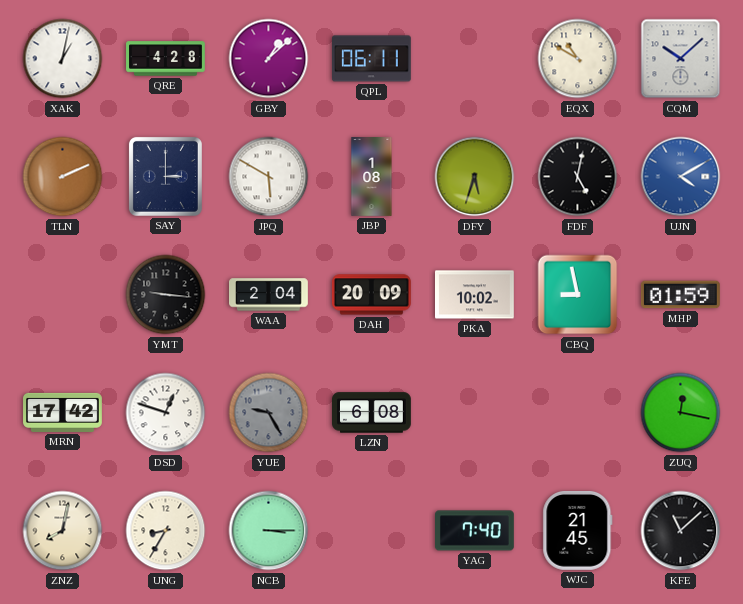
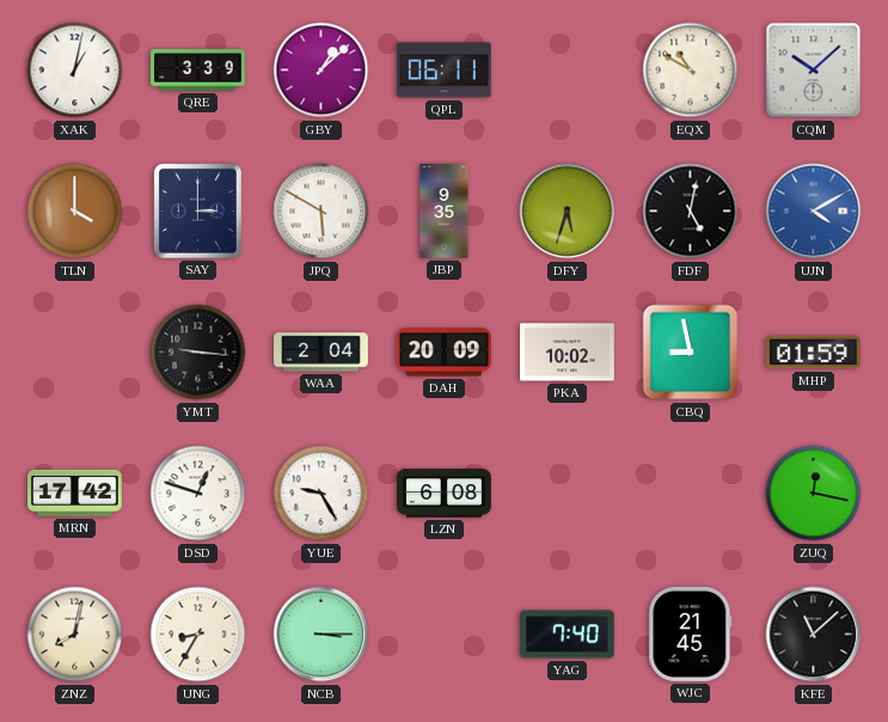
QRE: 4:28 -> 3:39
TLN: 2:11 -> 4:00
JBP: 1:08 -> 9:35
YUE dial: grey -> white
